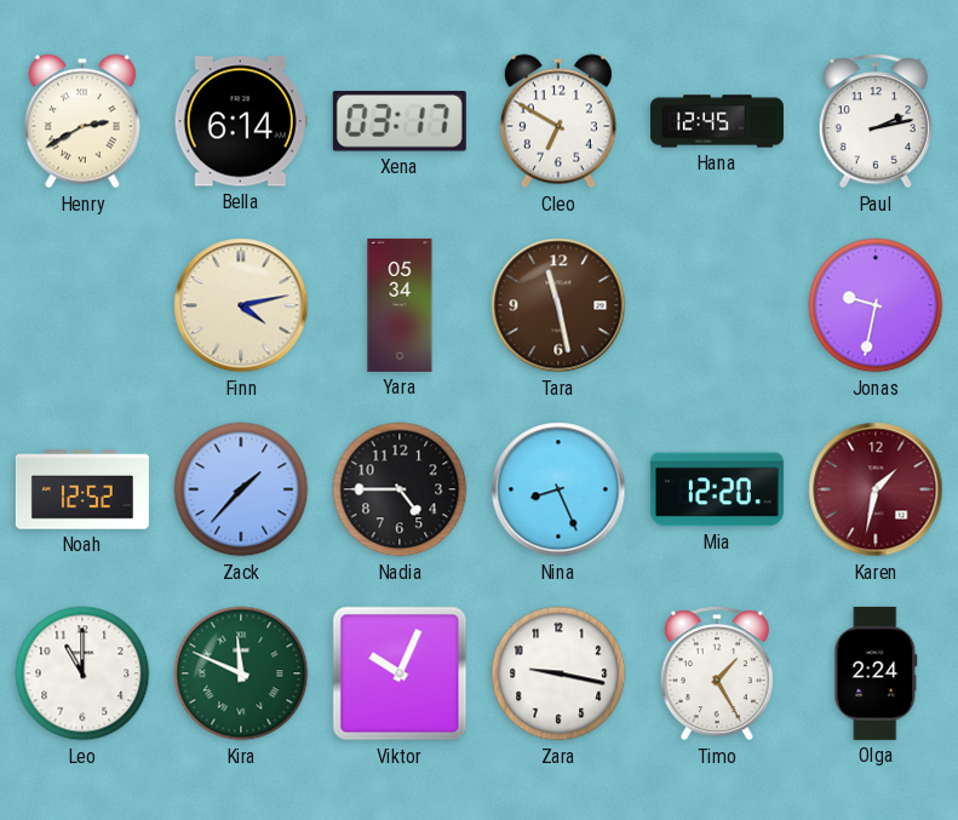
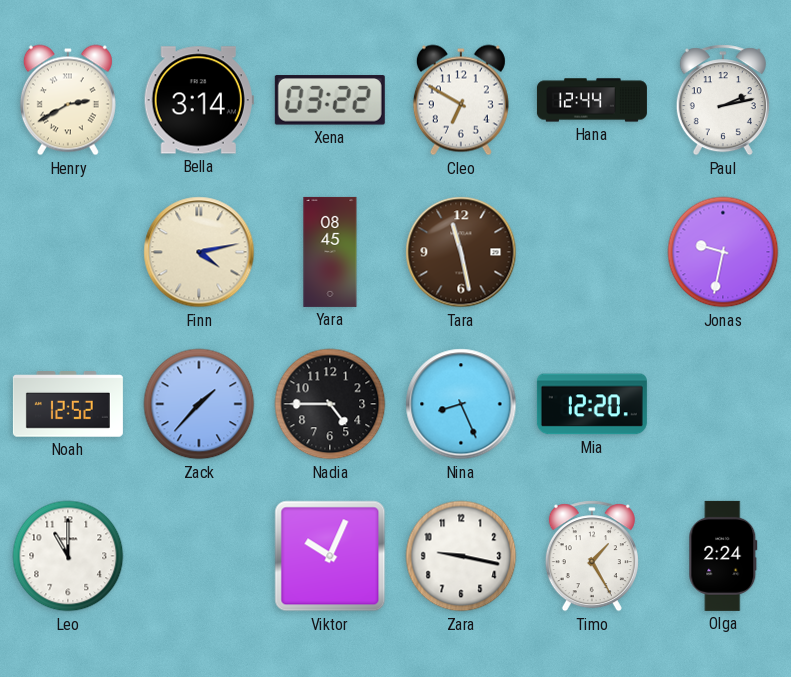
Bella: 6:14 -> 3:14
Xena: 03:17 -> 03:22
Hana: 12:45 -> 12:44
Yara: 05:34 -> 08:45
Karen: 1:32 -> none
Kira: 11:49 -> none
